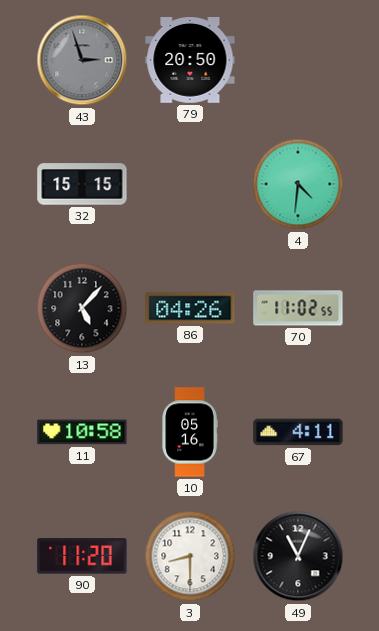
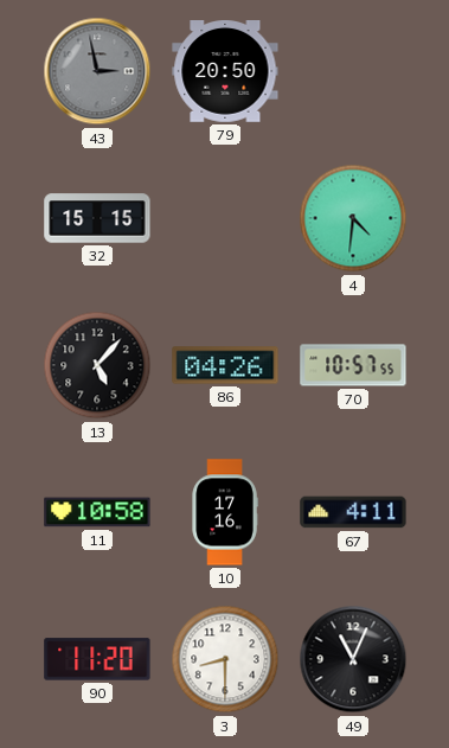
43: 2:57 -> 2:58
70: 11:02 -> 10:57
10: 05:16 -> 17:16
